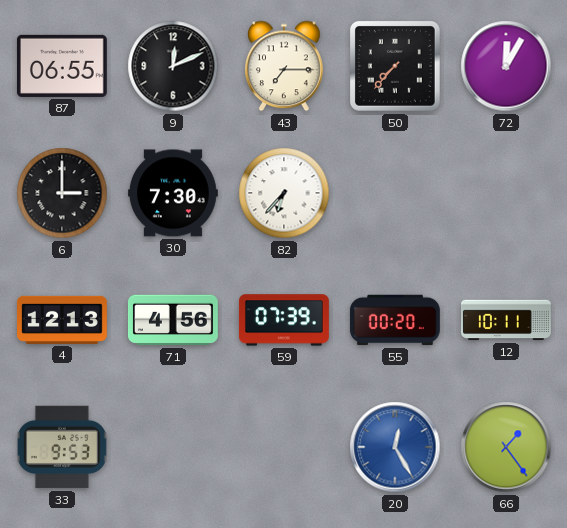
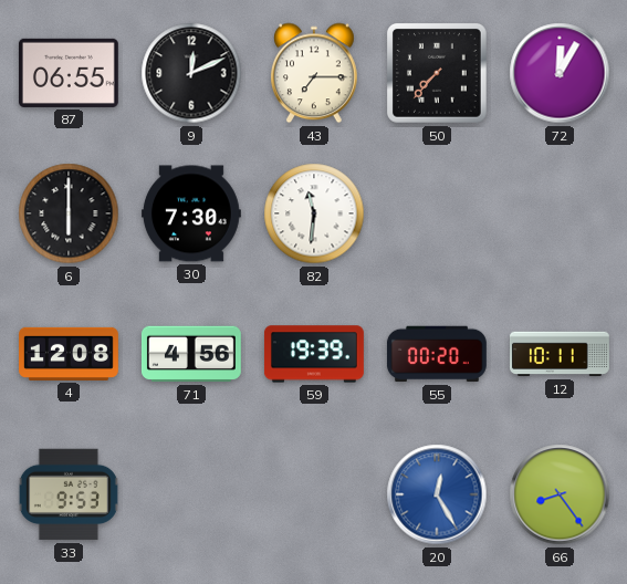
6: 3:00 -> 6:00
82: 6:37 -> 11:31
4: 12:13 -> 12:08
59: 07:39 -> 19:39
66: 1:24 -> 8:24
